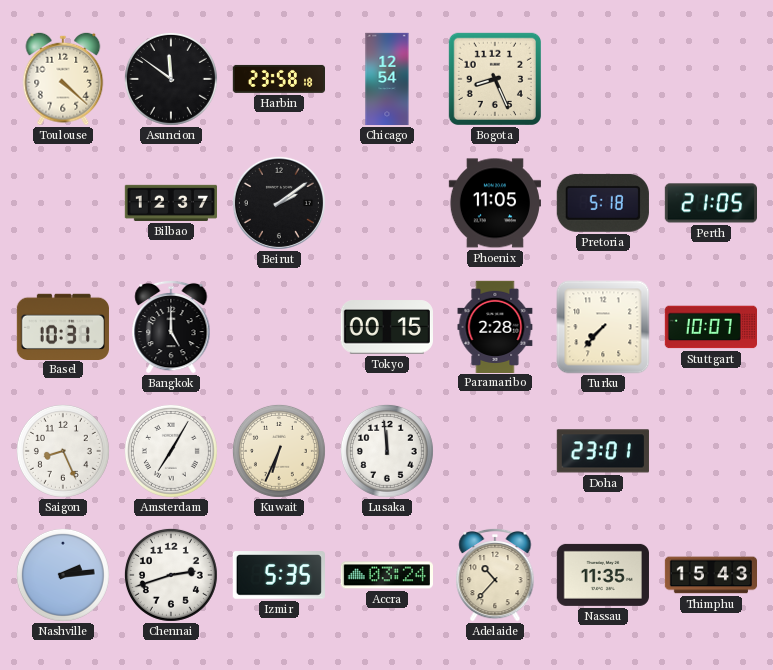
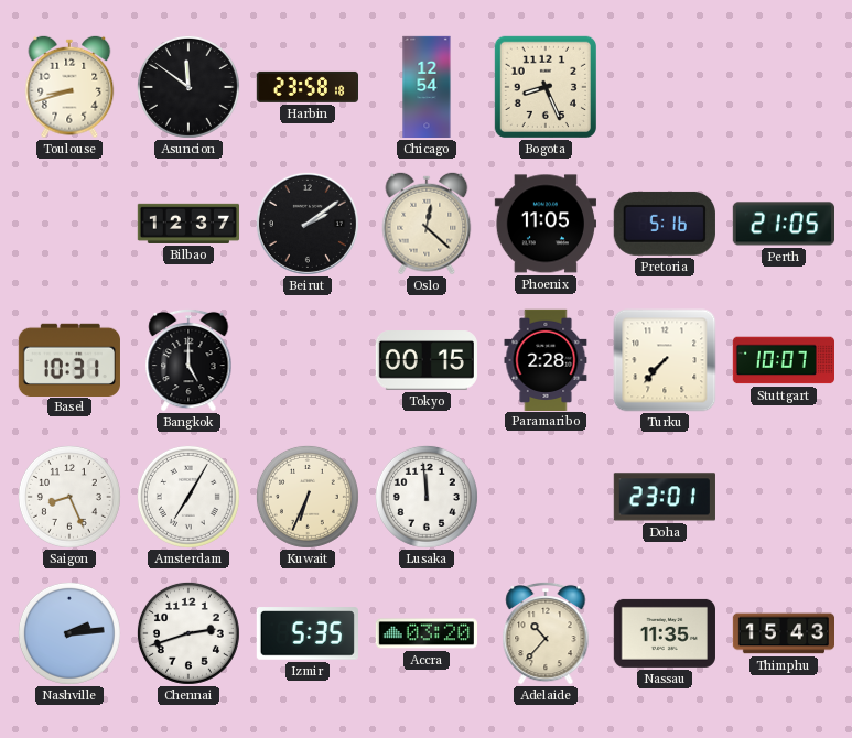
Toulouse: 4:22 -> 8:42
Oslo: none -> 12:22
Pretoria: 5:18 -> 5:16
Accra: 03:24 -> 03:20
